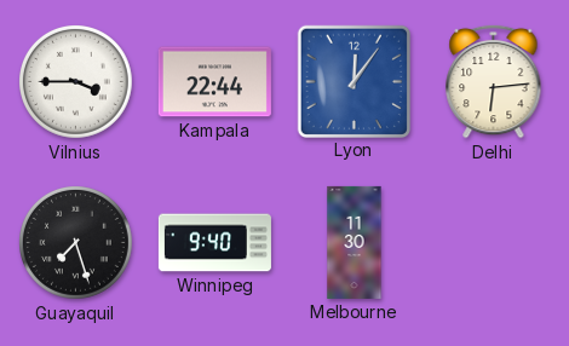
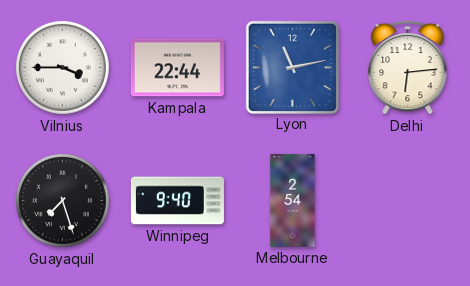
Lyon: 12:06 -> 11:13
Melbourne: 11:30 -> 2:54
